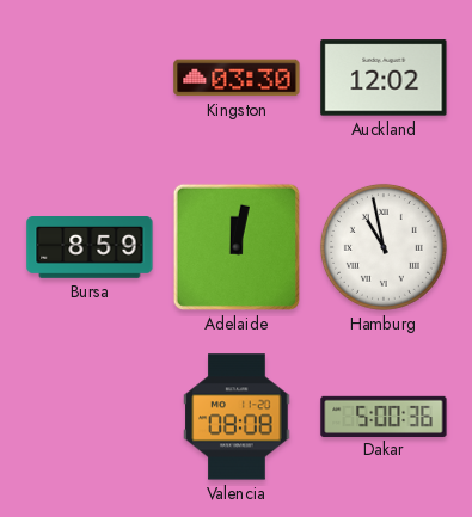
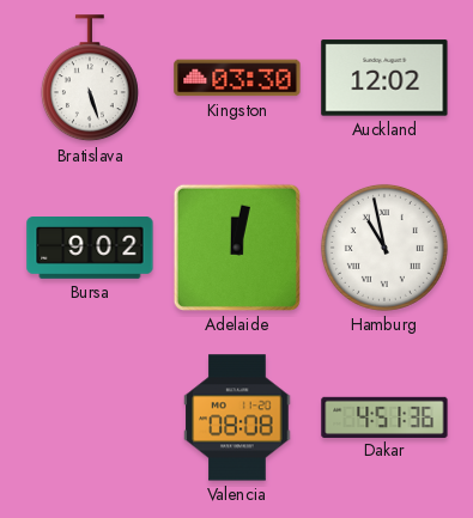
Bratislava: none -> 5:27
Bursa: 8:59 -> 9:02
Dakar: 5:00 -> 4:51
